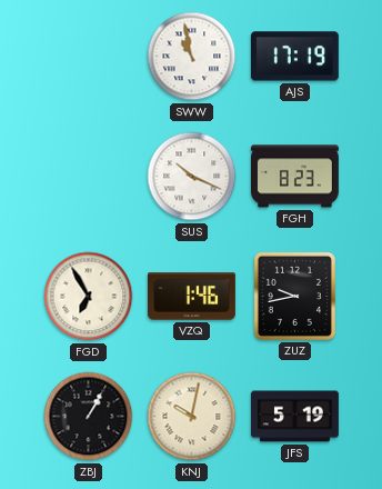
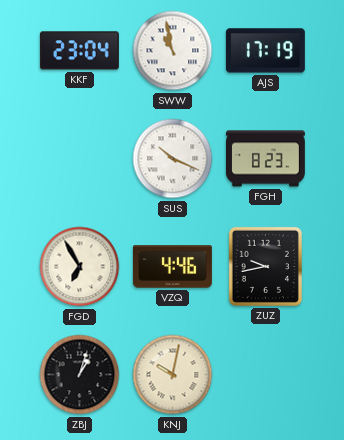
KKF: none -> 23:04
VZQ: 1:46 -> 4:46
ZBJ: 1:05 -> 1:03
JFS: 5:19 -> none
